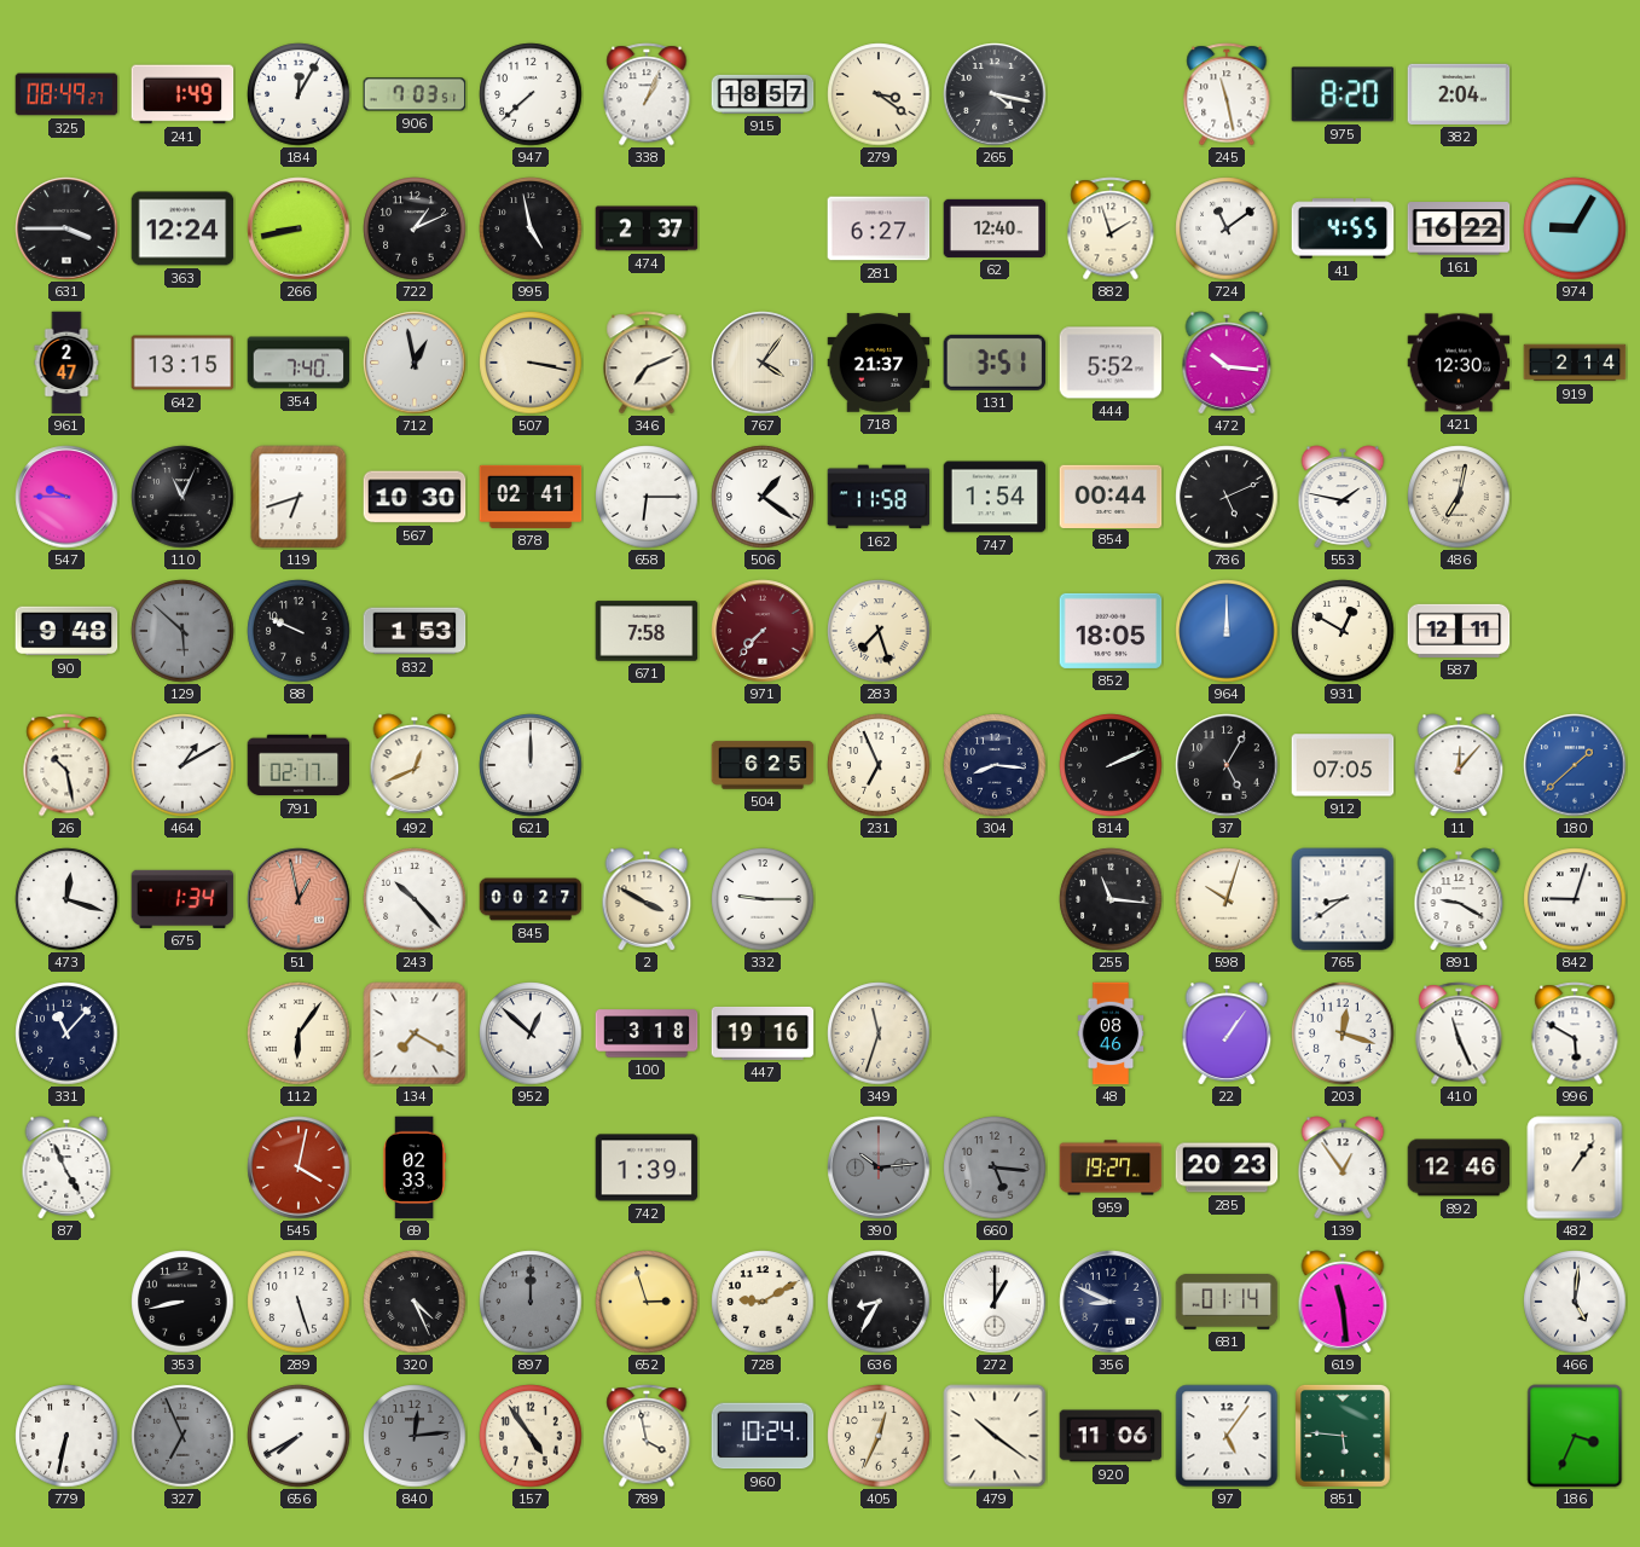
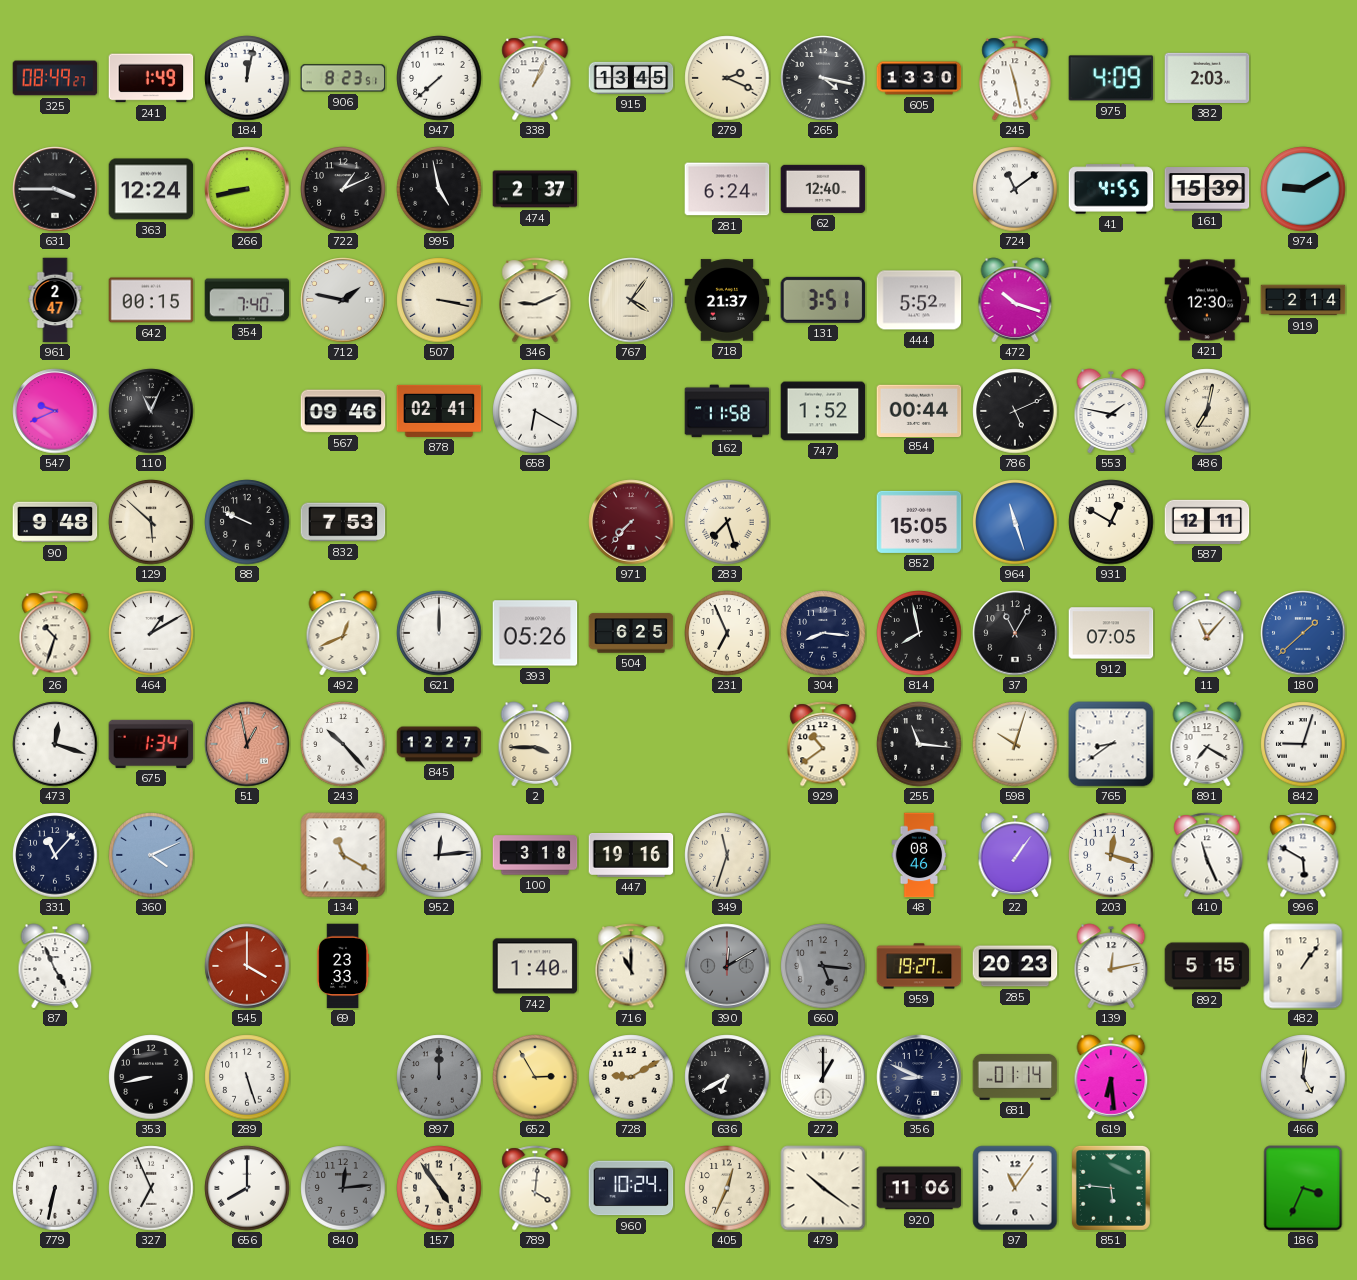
184: 12:05 -> 12:02
906: 7:03 -> 8:23
915: 18:57 -> 13:45
279: 3:21 -> 2:19
605: none -> 13:30
975: 8:20 -> 4:09
382: 2:04 -> 2:03
281: 6:27 -> 6:24
882: 1:57 -> none
161: 16:22 -> 15:39
974: 9:05 -> 9:10
642: 13:15 -> 00:15
712: 12:58 -> 1:47
346: 7:11 -> 9:11
472: 10:16 -> 10:18
547: 9:45 -> 9:41
119: 6:42 -> none
567: 10:30 -> 09:46
658: 6:15 -> 6:20
506: 1:21 -> none
747: 1:54 -> 1:52
129 dial: grey -> cream
832: 1:53 -> 7:53
671: 7:58 -> none
852: 18:05 -> 15:05
964: 12:00 -> 11:27
26: 10:28 -> 10:33
791: 02:17 -> none
393: none -> 05:26
814: 2:11 -> 7:58
37: 5:05 -> 11:05
11: 12:07 -> 11:07
845: 00:27 -> 12:27
2: 3:50 -> 3:45
332: 9:15 -> none
929: none -> 10:39
891: 9:20 -> 7:20
360: none -> 4:11
112: 6:06 -> none
134: 7:20 -> 11:20
952: 12:52 -> 12:14
545: 4:02 -> 4:00
69: 02:33 -> 23:33
742: 1:39 -> 1:40
716: none -> 11:00
390: 10:14 -> 12:10
139: 12:54 -> 12:13
892: 12:46 -> 5:15
320: 4:26 -> none
652: 2:57 -> 2:55
636: 8:35 -> 6:40
619: 11:29 -> 6:29
327 dial: grey -> white
656: 7:40 -> 8:00
789: 3:58 -> 4:01
97: 5:06 -> 11:06
